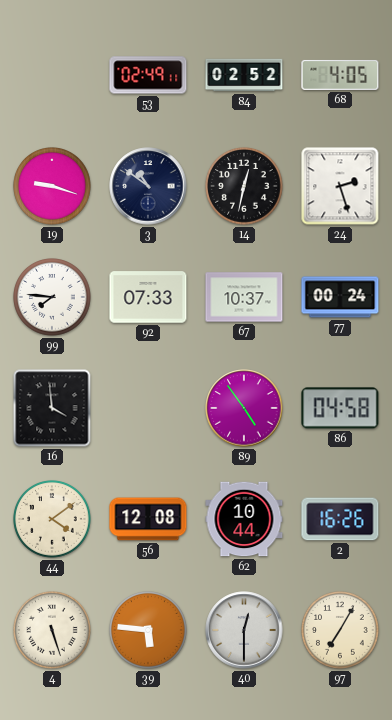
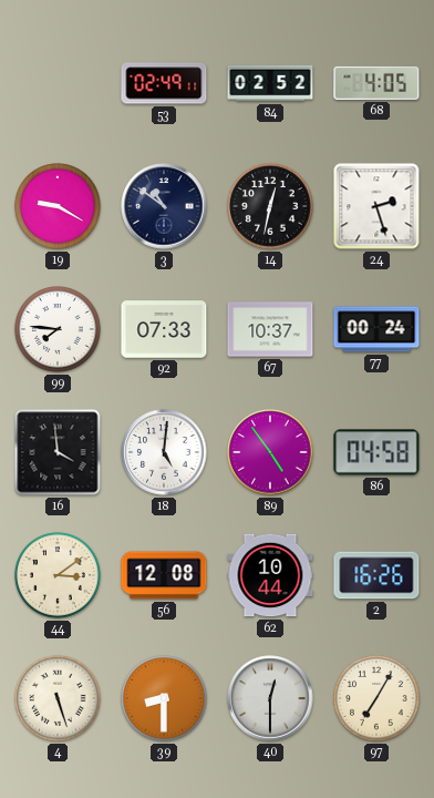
19: 9:18 -> 9:20
18: none -> 5:01
44: 4:09 -> 3:09
39: 5:46 -> 8:30
